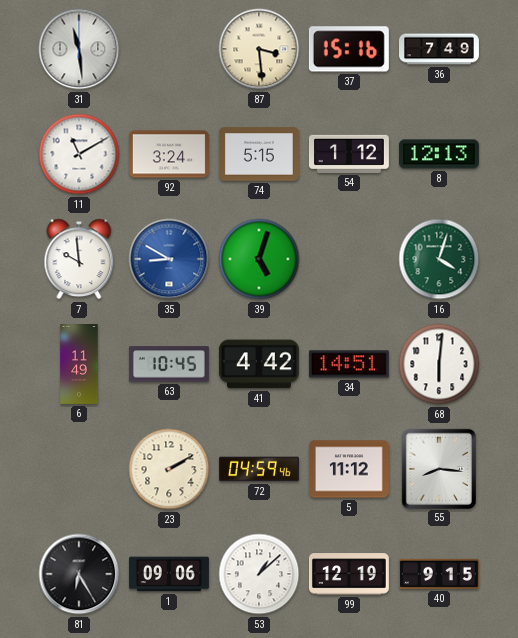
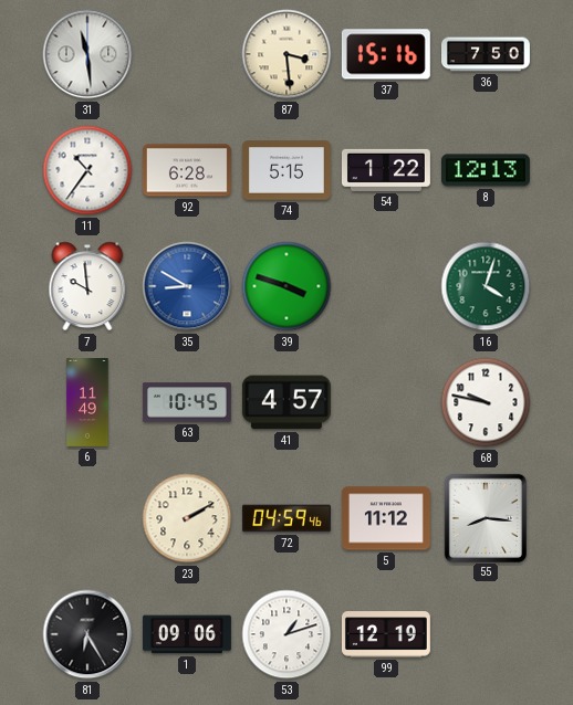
36: 7:49 -> 7:50
11: 11:10 -> 10:36
92: 3:24 -> 6:28
54: 1:12 -> 1:22
39: 5:03 -> 3:48
41: 4:42 -> 4:57
34: 14:51 -> none
68: 6:01 -> 9:47
53: 1:08 -> 1:12
40: 9:15 -> none
